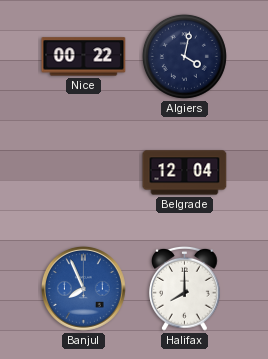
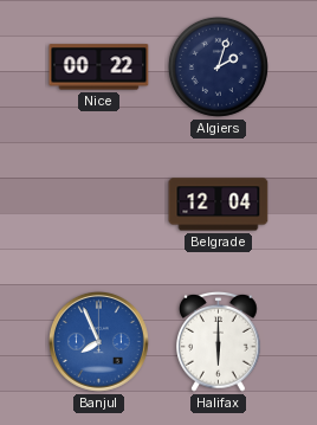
Algiers: 4:02 -> 2:03
Halifax: 8:00 -> 6:00
